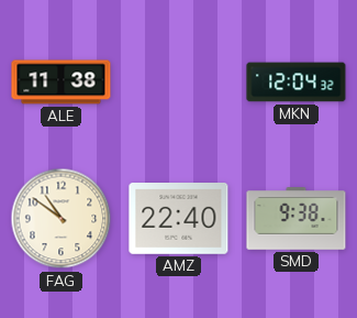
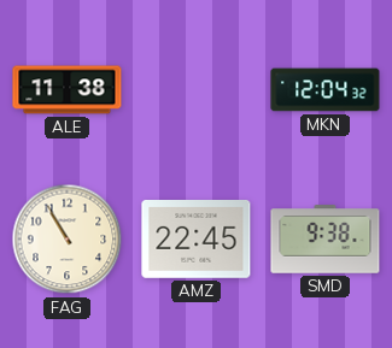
FAG: 10:51 -> 10:55
AMZ: 22:40 -> 22:45
